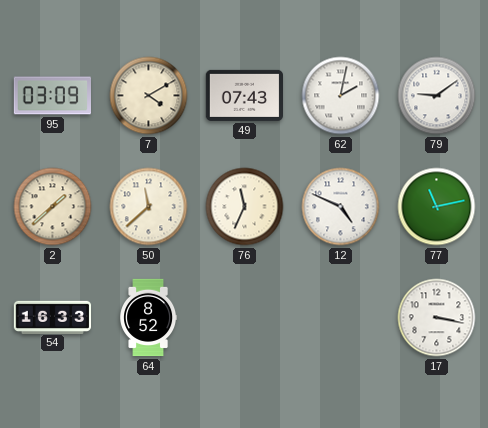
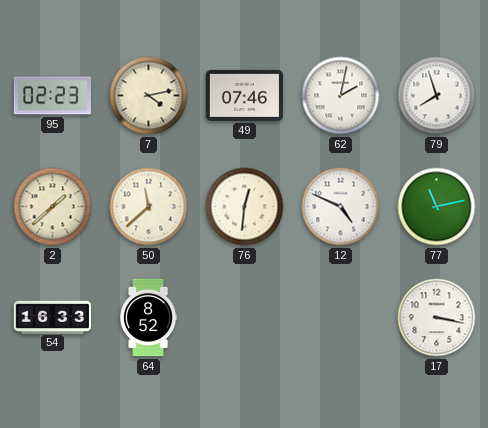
95: 03:09 -> 02:23
7: 4:10 -> 4:13
49: 07:43 -> 07:46
79: 9:09 -> 7:57
76: 11:34 -> 12:31
